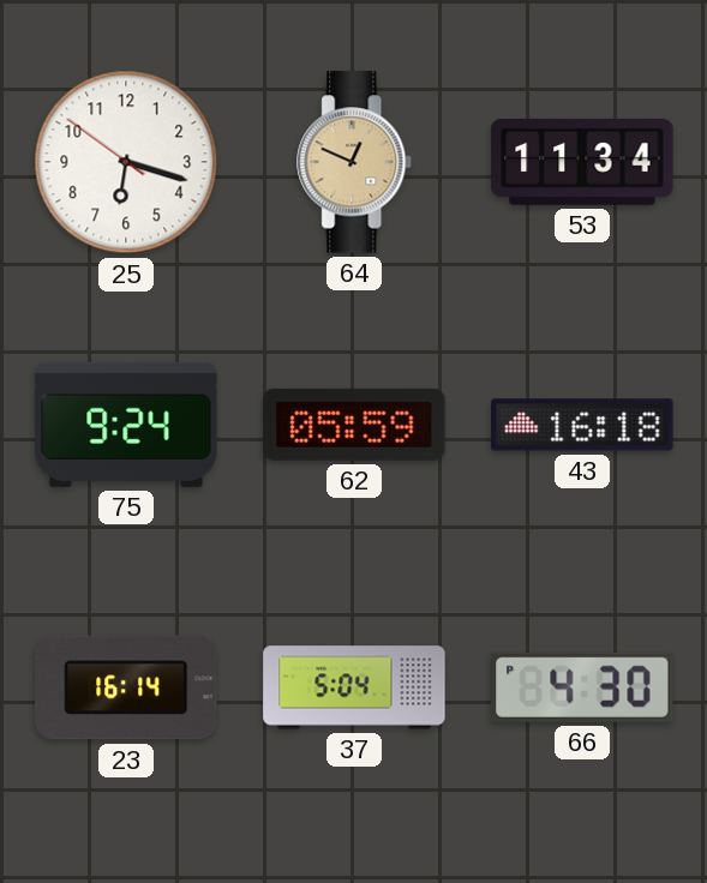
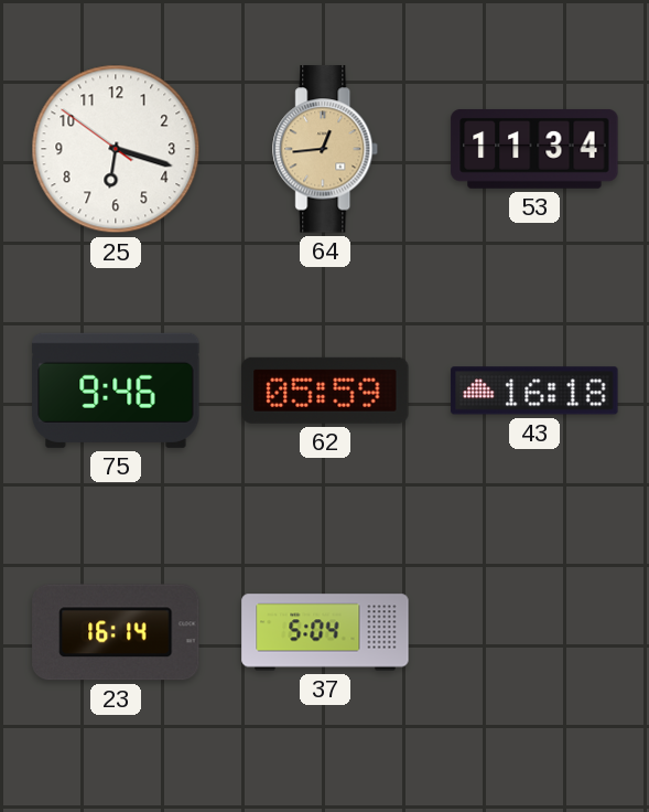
64: 12:49 -> 12:44
75: 9:24 -> 9:46
66: 4:30 -> none
